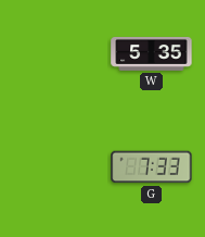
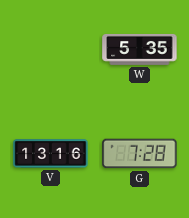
V: none -> 13:16
G: 7:33 -> 7:28
